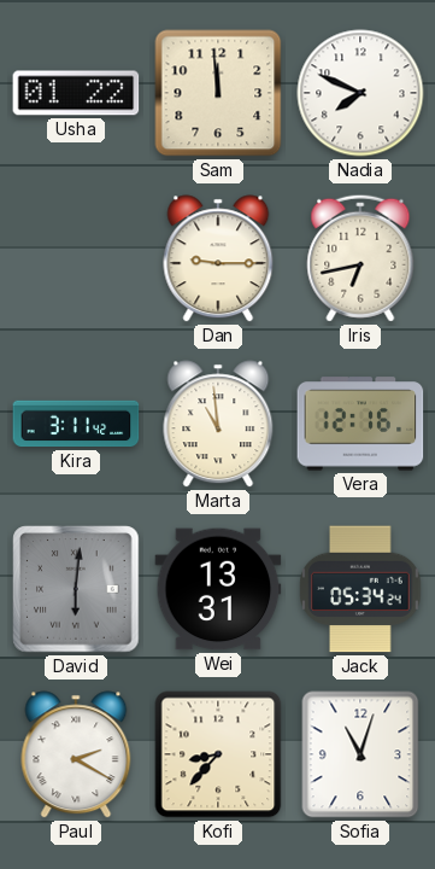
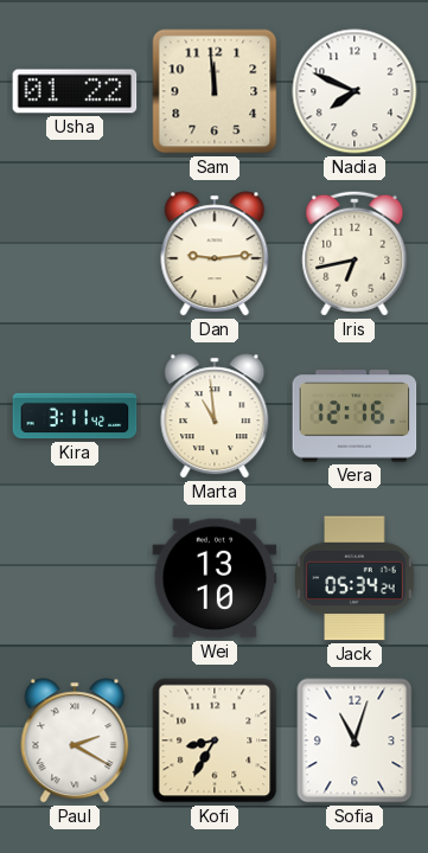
Dan: 9:15 -> 9:14
David: 6:01 -> none
Wei: 13:31 -> 13:10
Kofi: 8:37 -> 8:35
